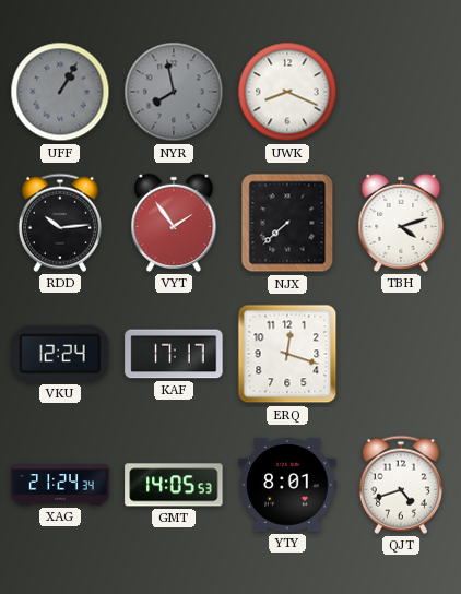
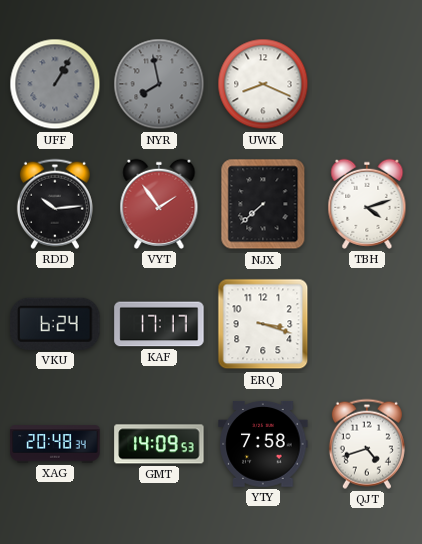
VKU: 12:24 -> 6:24
ERQ: 12:18 -> 3:18
XAG: 21:24 -> 20:48
GMT: 14:05 -> 14:09
YTY: 8:01 -> 7:58
